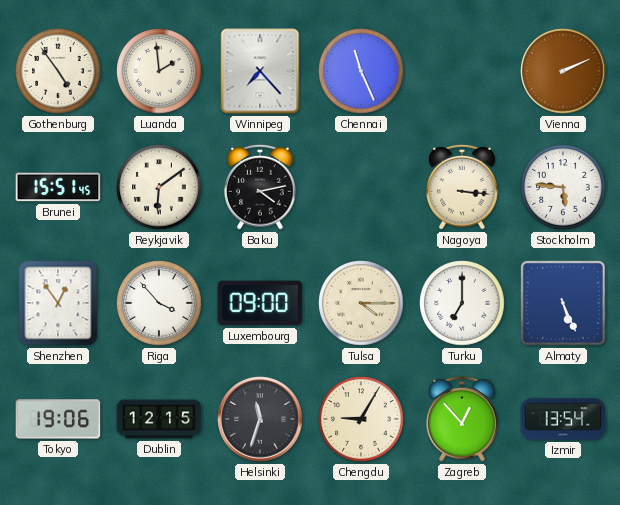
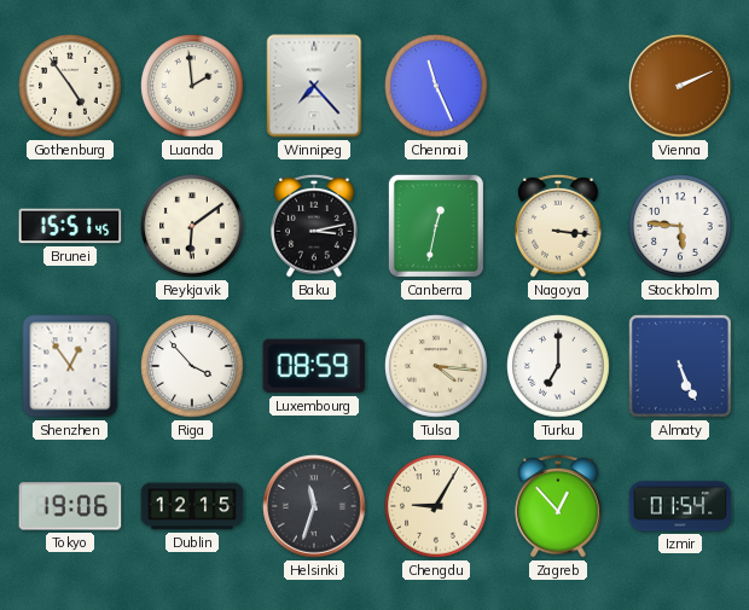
Baku: 4:13 -> 3:13
Canberra: none -> 12:32
Luxembourg: 09:00 -> 08:59
Tulsa: 4:15 -> 4:16
Izmir: 13:54 -> 01:54
